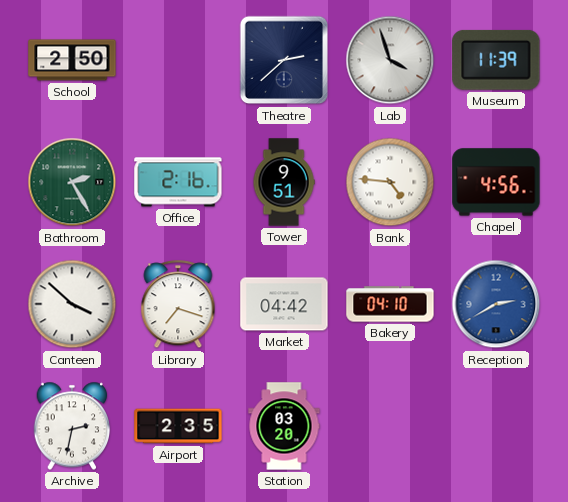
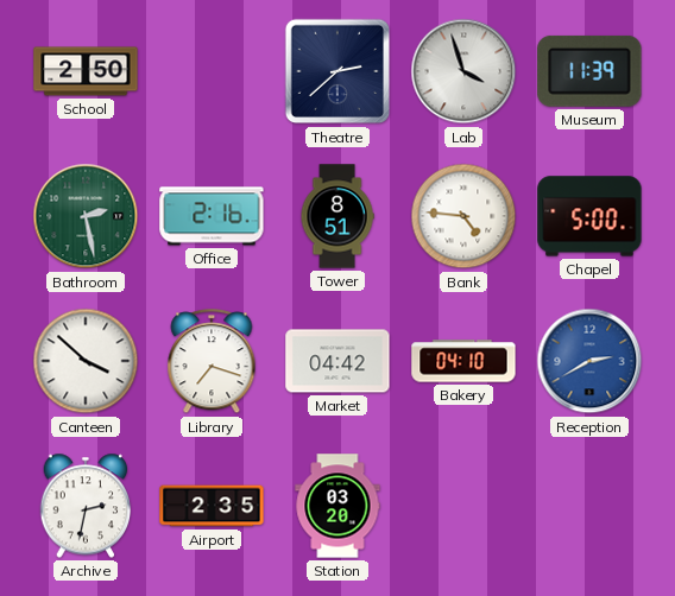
Bathroom: 2:25 -> 2:28
Tower: 9:51 -> 8:51
Chapel: 4:56 -> 5:00
